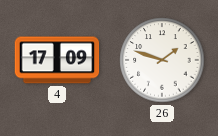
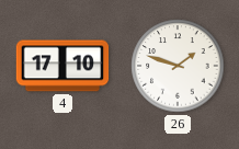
4: 17:09 -> 17:10
